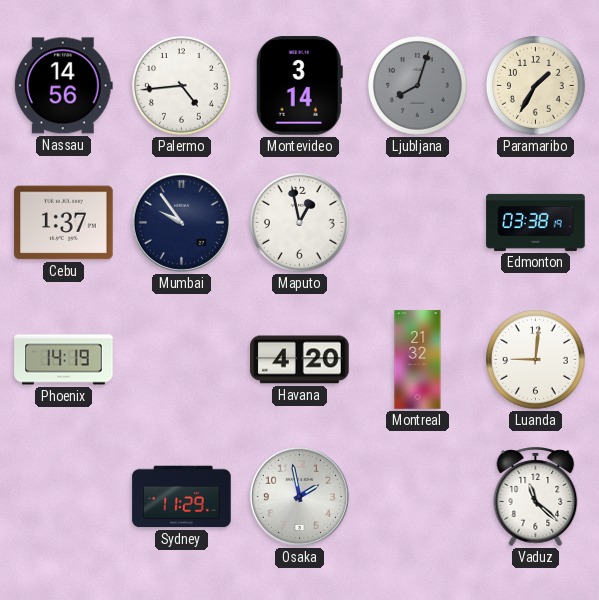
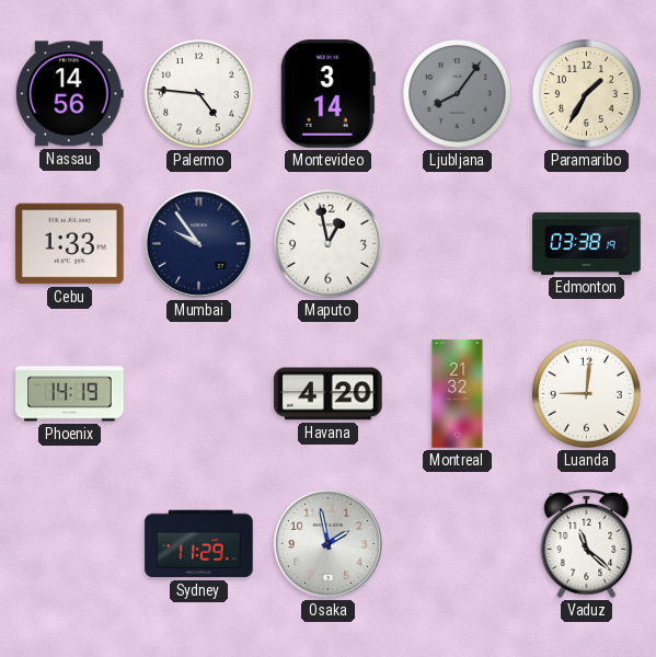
Palermo: 4:44 -> 4:46
Ljubljana: 8:03 -> 8:06
Cebu: 1:37 -> 1:33
